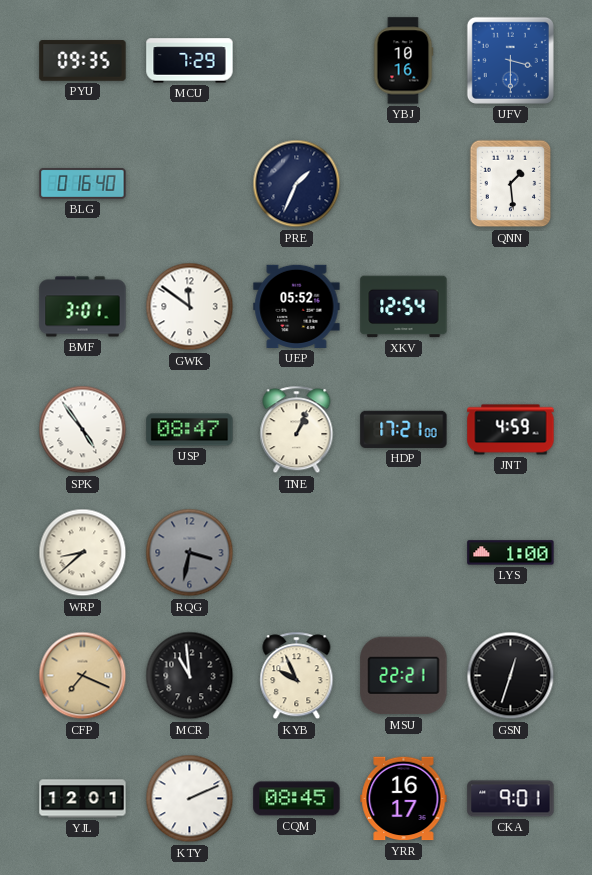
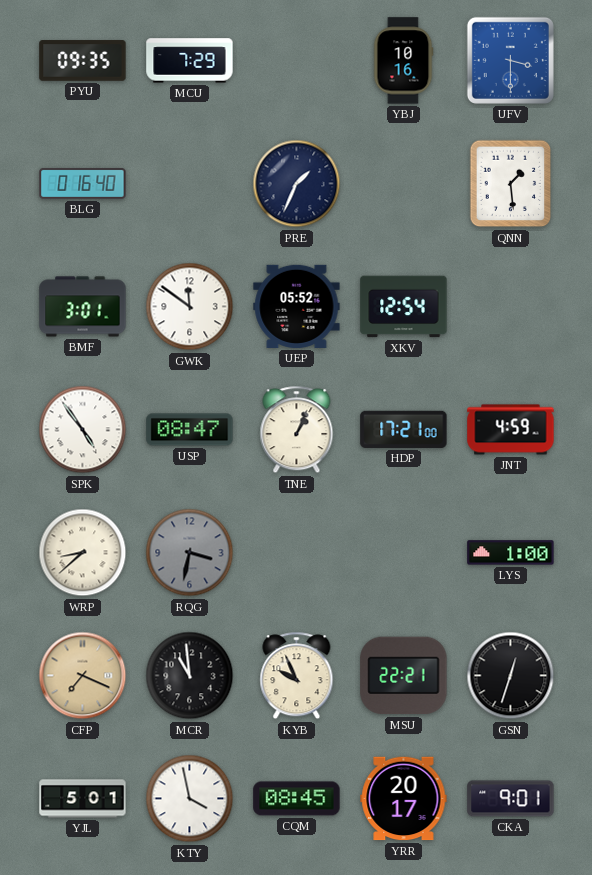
YJL: 12:01 -> 5:01
KTY: 2:11 -> 3:58
YRR: 16:17 -> 20:17
